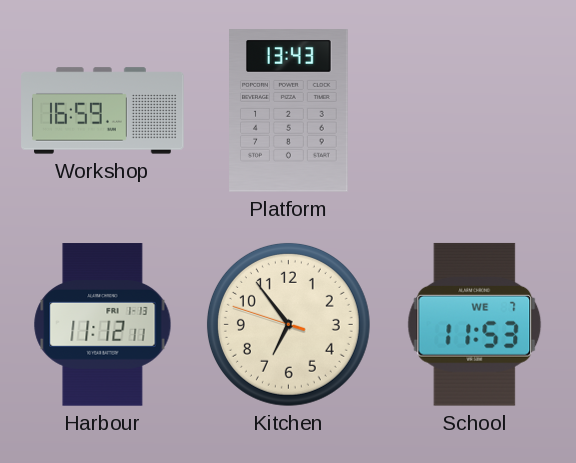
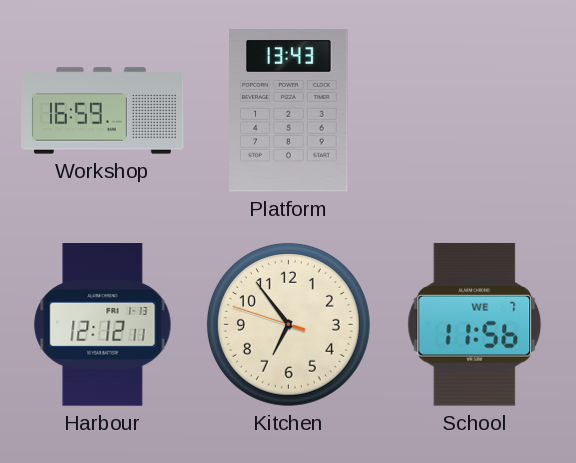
Harbour: 11:12 -> 12:12
School: 11:53 -> 11:56
